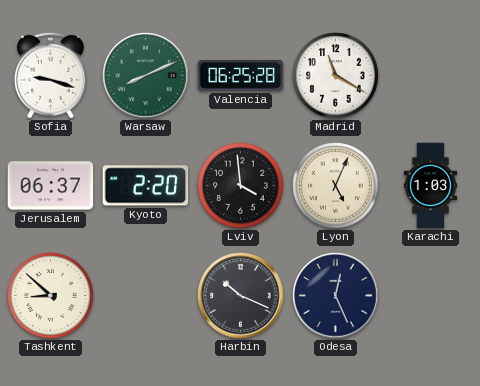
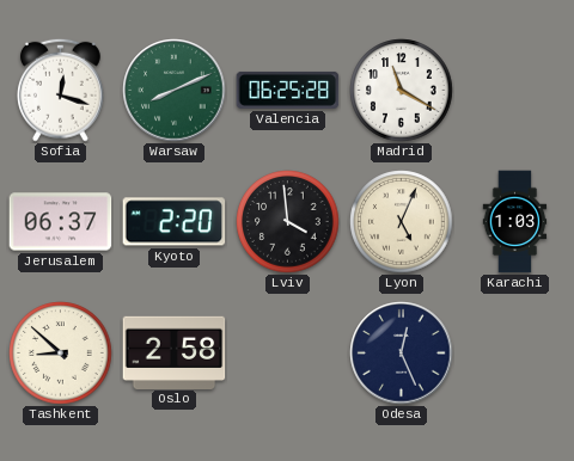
Sofia: 9:18 -> 12:18
Oslo: none -> 2:58
Harbin: 10:19 -> none
